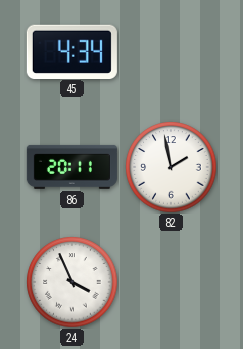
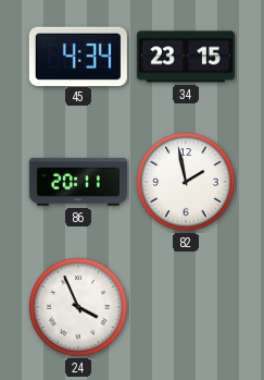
34: none -> 23:15
